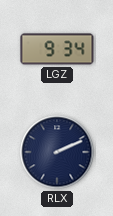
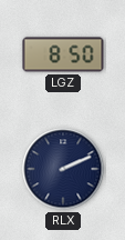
LGZ: 9:34 -> 8:50
